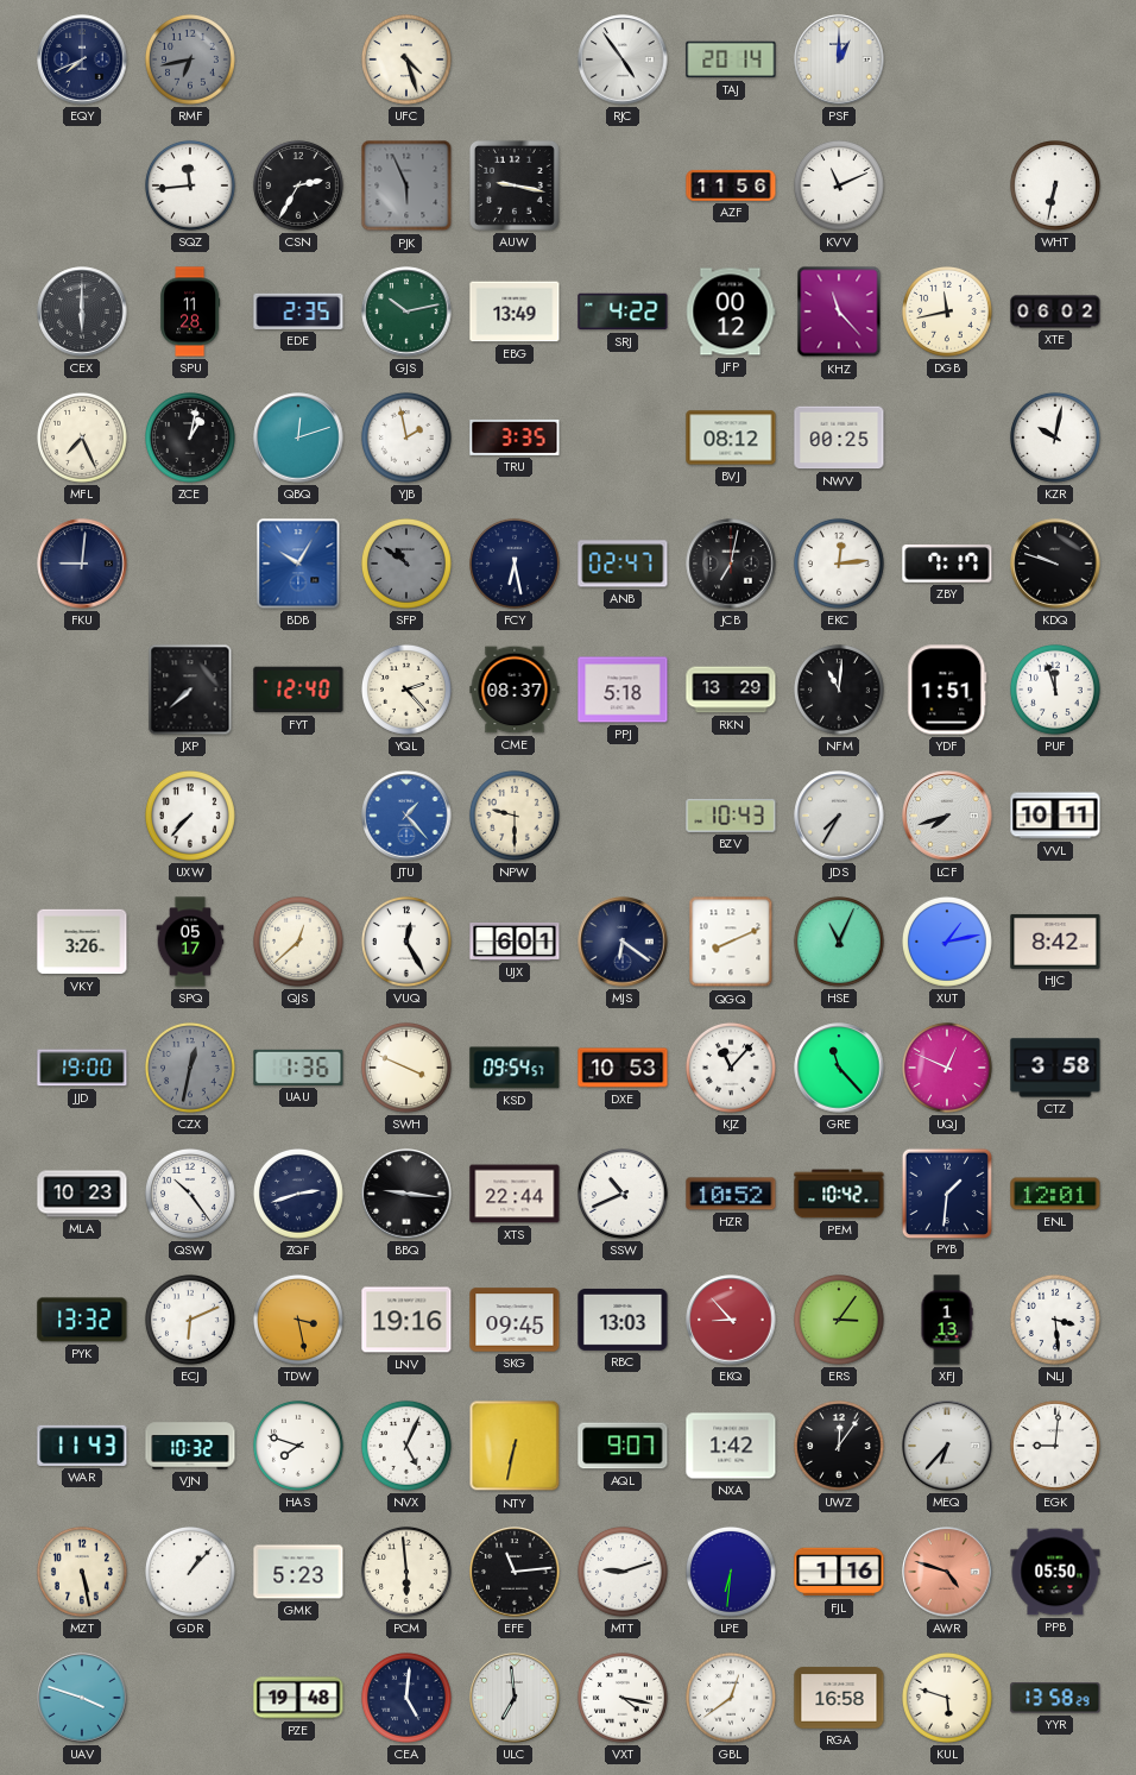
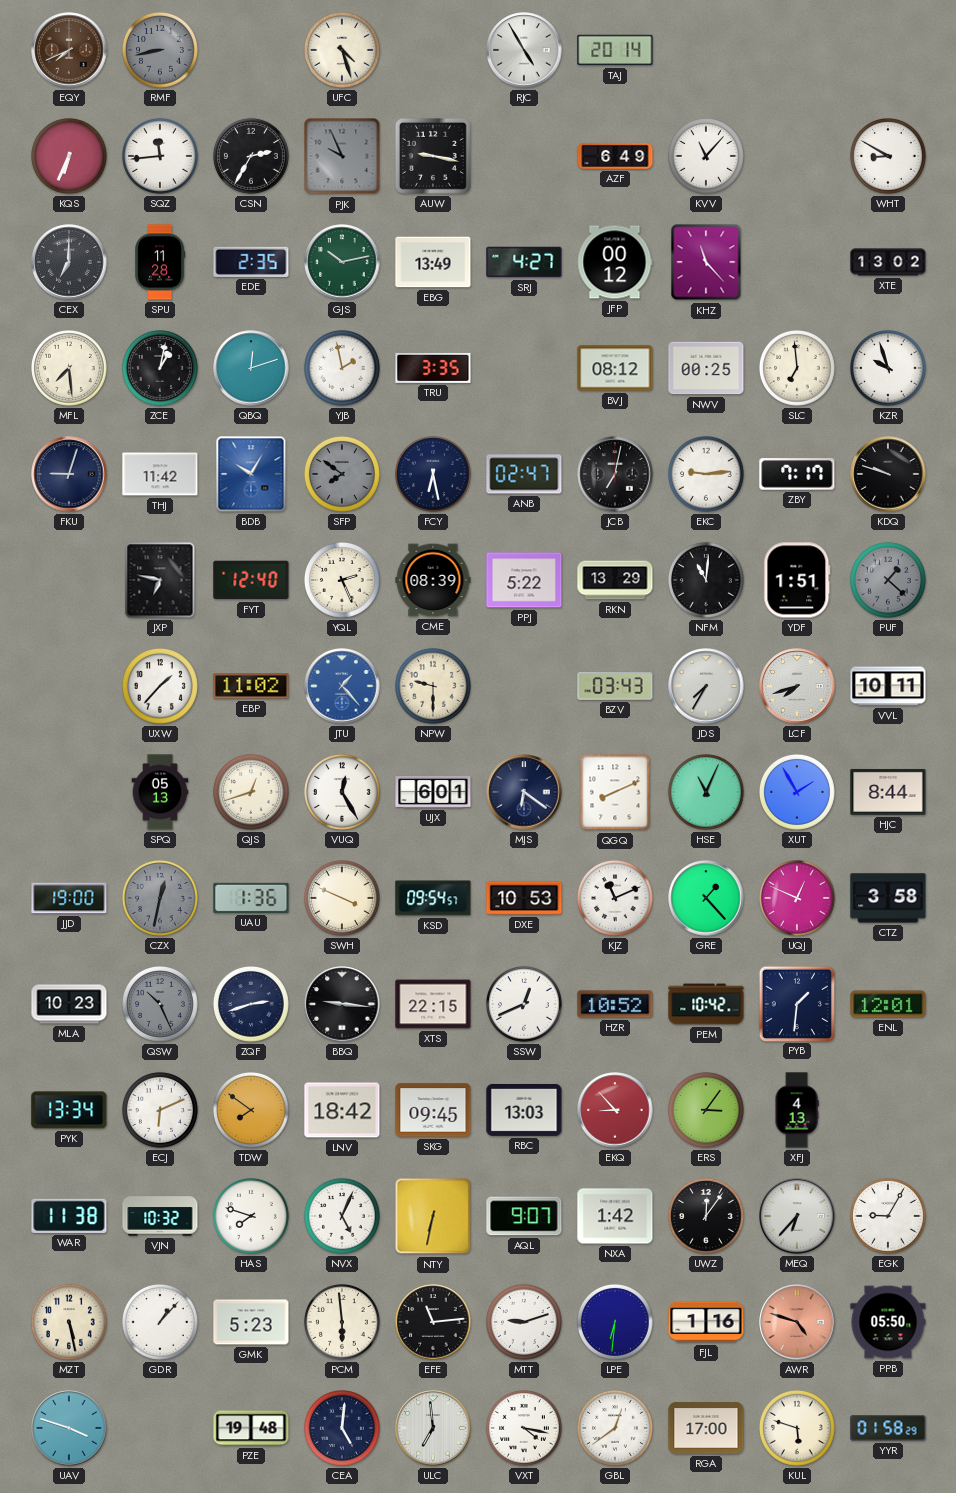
EQY dial: navy -> brown
RMF: 6:43 -> 8:43
RJC: 4:54 -> 4:55
PSF: 1:00 -> none
KQS: none -> 6:34
PJK: 5:56 -> 9:56
AZF: 11:56 -> 6:49
KVV: 11:11 -> 11:07
WHT: 6:32 -> 8:50
CEX: 6:00 -> 7:00
SRJ: 4:22 -> 4:27
DGB: 11:43 -> none
XTE: 06:02 -> 13:02
MFL: 7:26 -> 7:29
SLC: none -> 6:59
KZR: 10:02 -> 9:57
FKU: 9:01 -> 9:03
THJ: none -> 11:42
SFP: 10:51 -> 7:51
EKC: 12:14 -> 9:14
JXP: 7:38 -> 6:47
YQL: 2:23 -> 2:26
CME: 08:37 -> 08:39
PPJ: 5:18 -> 5:22
PUF: 11:57 -> 1:22
PUF dial: white -> grey
UXW: 7:37 -> 1:37
EBP: none -> 11:02
BZV: 10:43 -> 03:43
VKY: 3:26 -> none
SPQ: 05:17 -> 05:13
QJS: 12:38 -> 12:42
XUT: 1:13 -> 1:55
HJC: 8:42 -> 8:44
KJZ: 11:07 -> 11:11
GRE: 11:23 -> 1:23
QSW: 10:24 -> 10:26
QSW dial: white -> grey
XTS: 22:44 -> 22:15
SSW: 10:41 -> 12:41
PYK: 13:32 -> 13:34
TDW: 3:28 -> 7:51
LNV: 19:16 -> 18:42
XFJ: 1:13 -> 4:13
NLJ: 3:29 -> none
WAR: 11:43 -> 11:38
EGK: 9:01 -> 9:05
RGA: 16:58 -> 17:00
YYR: 13:58 -> 01:58
